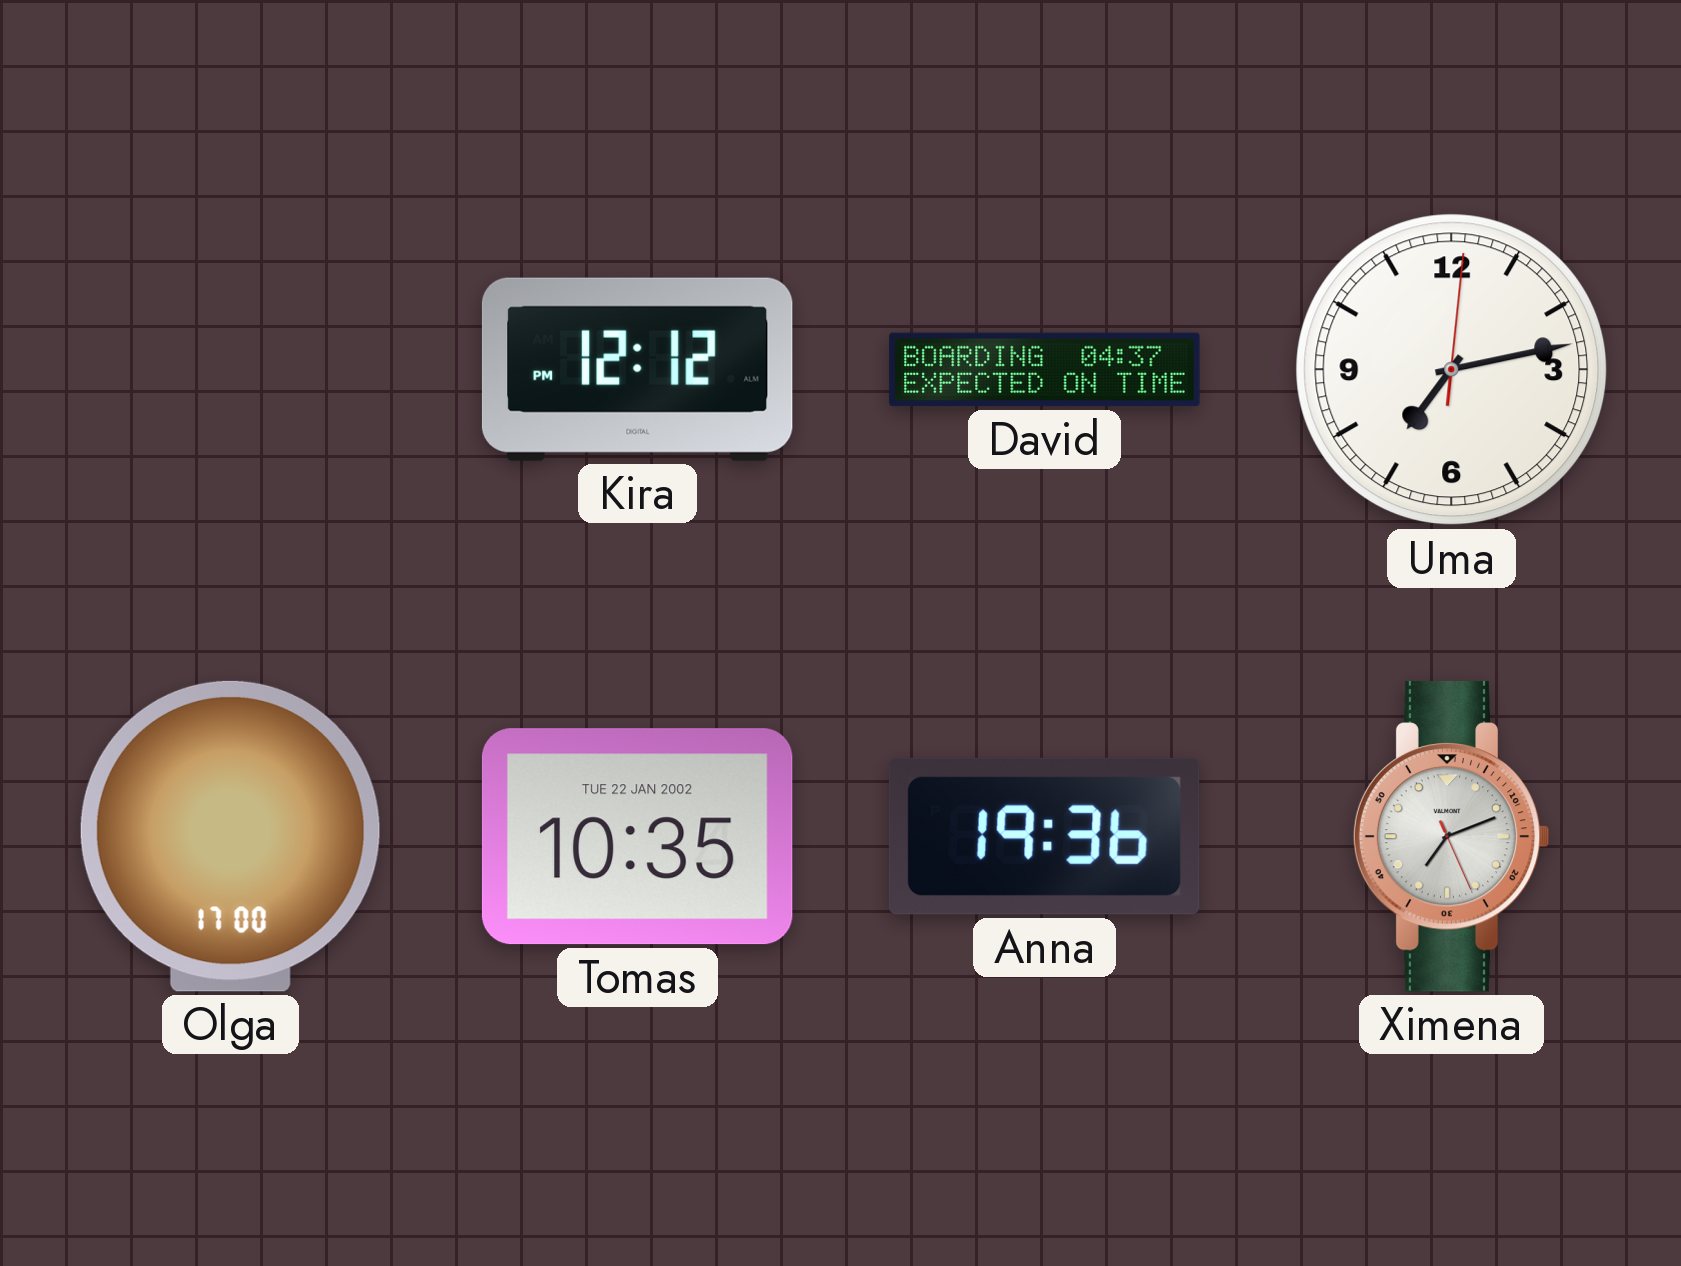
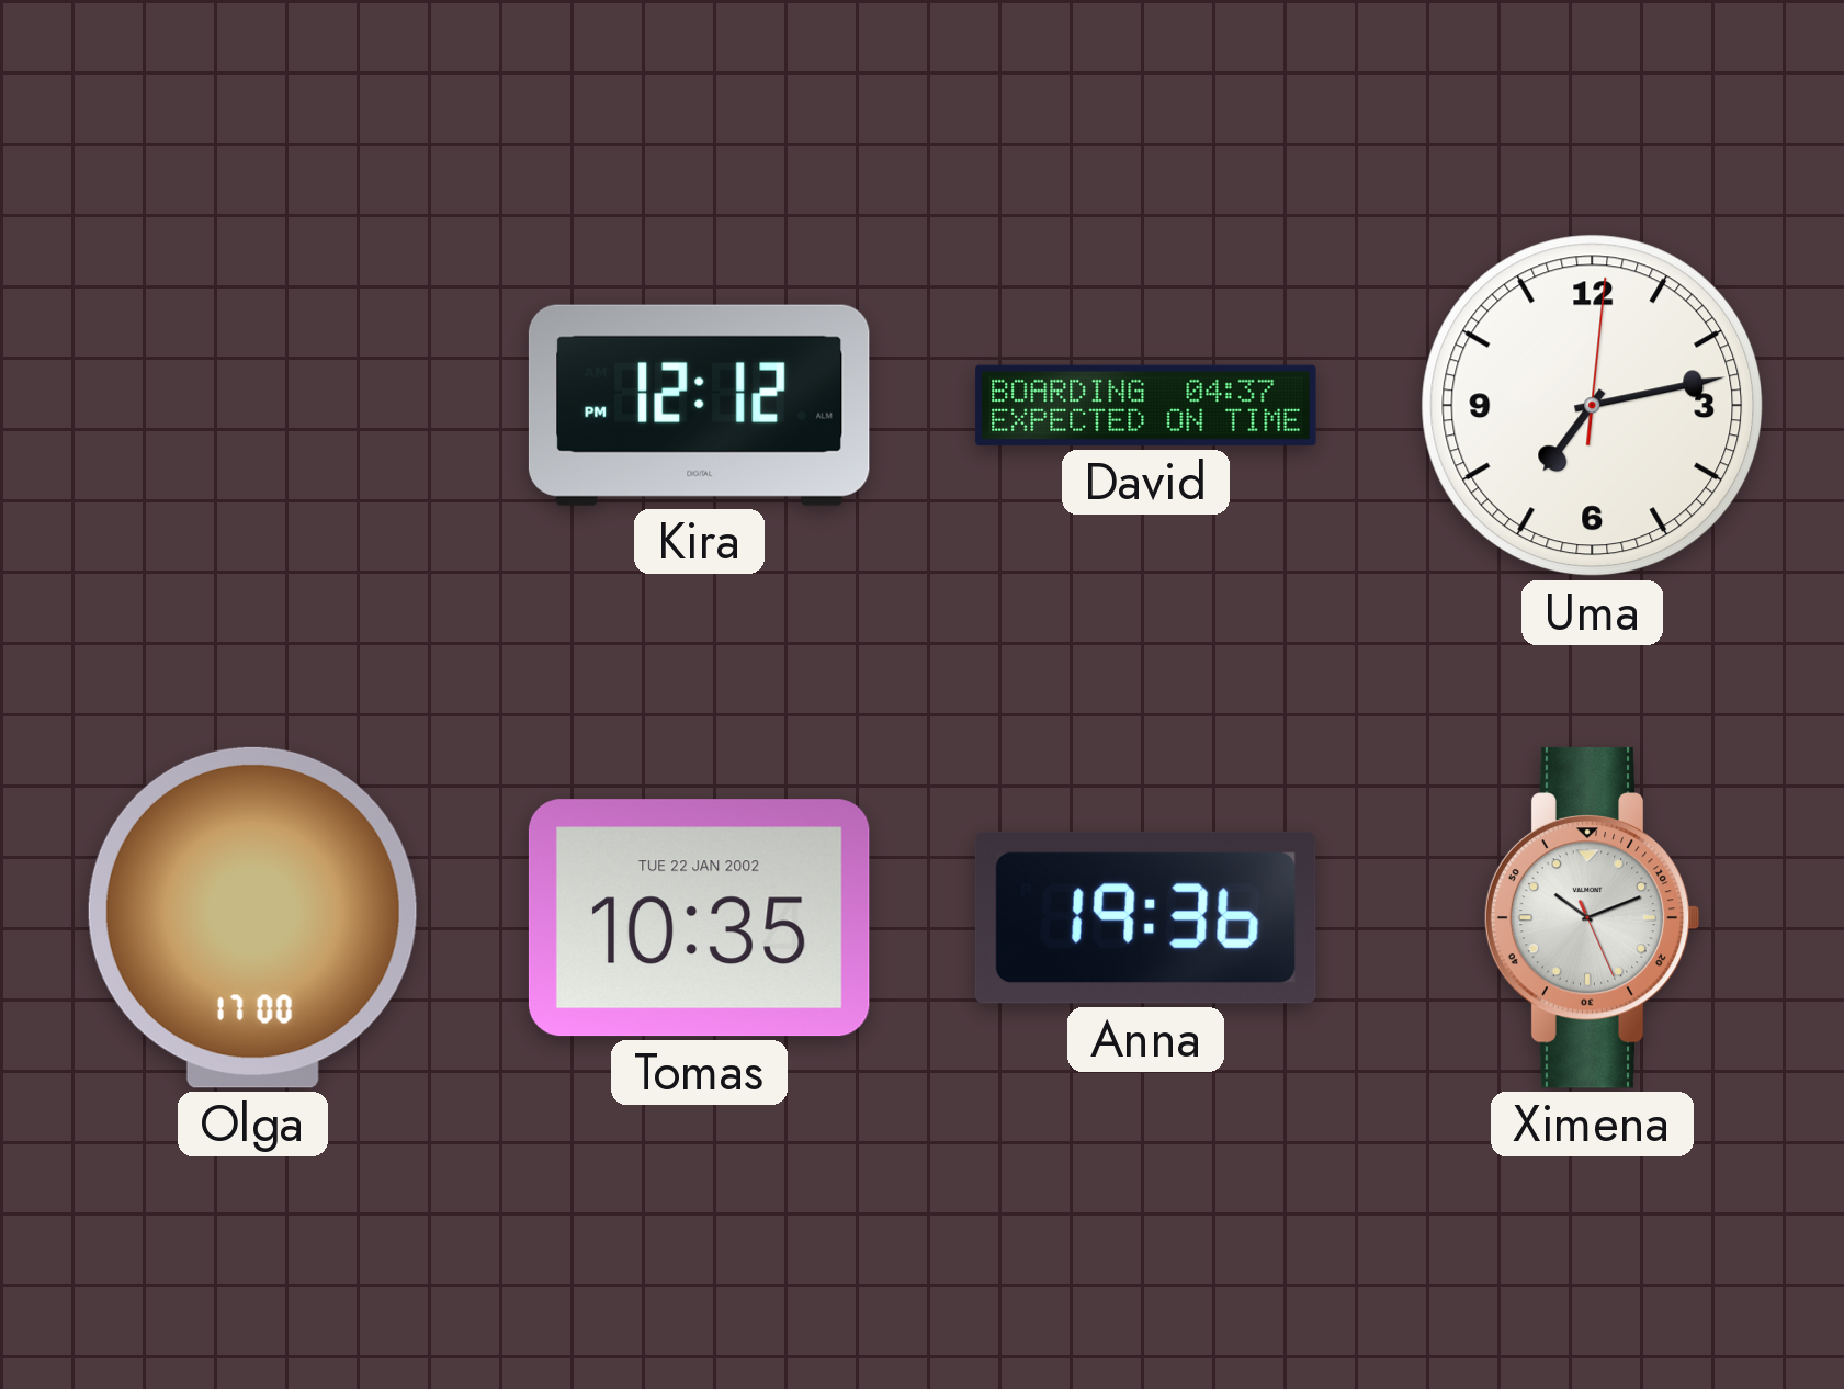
Ximena: 7:11 -> 10:11
